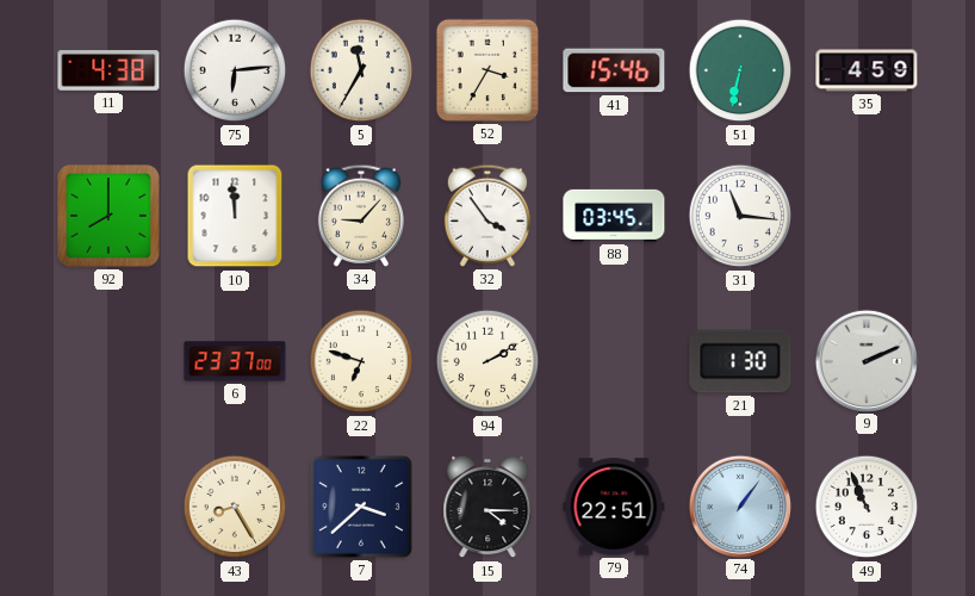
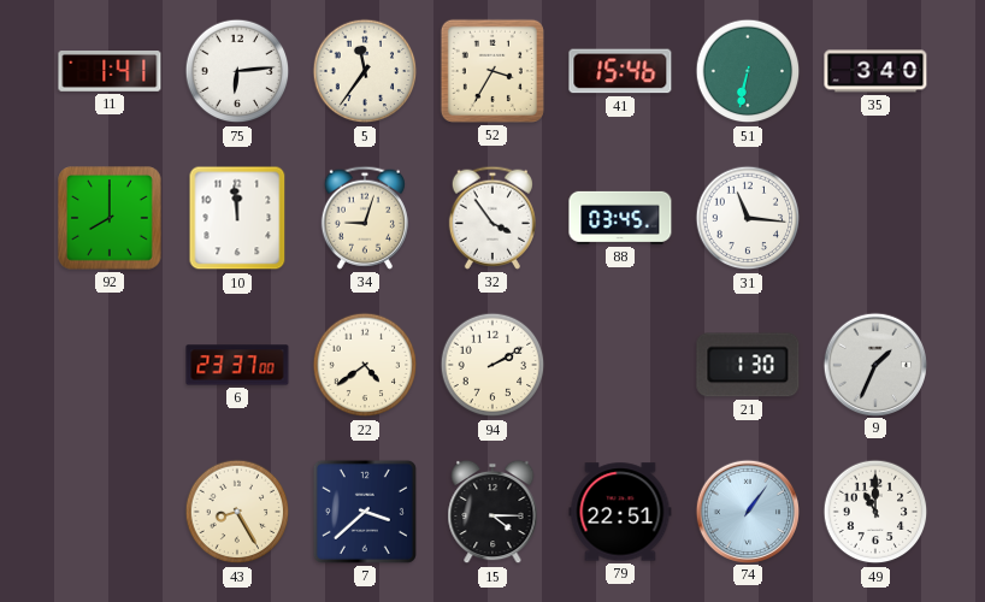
11: 4:38 -> 1:41
5: 11:35 -> 11:36
35: 4:59 -> 3:40
34: 9:07 -> 9:03
22: 6:48 -> 4:39
9: 2:11 -> 1:34
49: 10:56 -> 11:00
